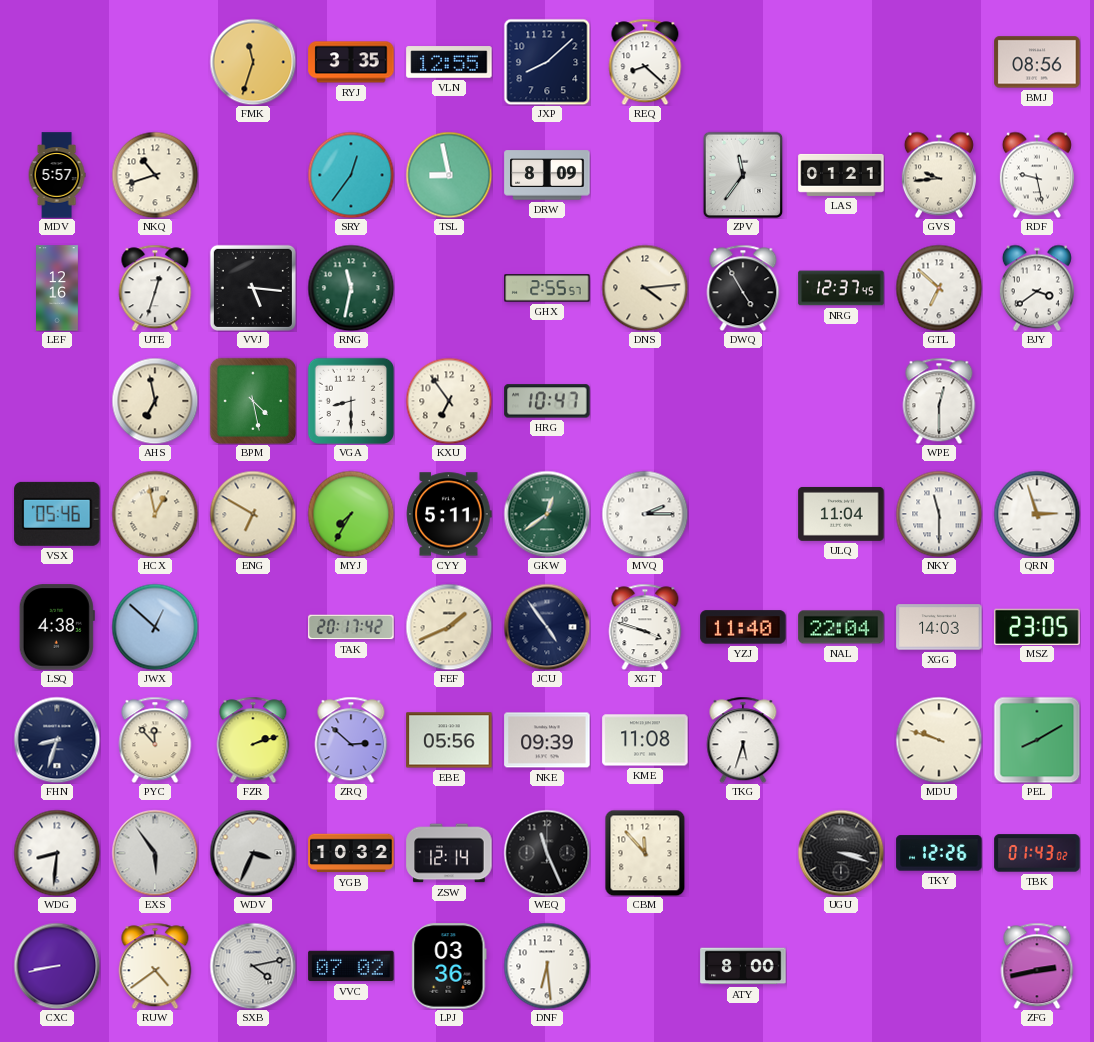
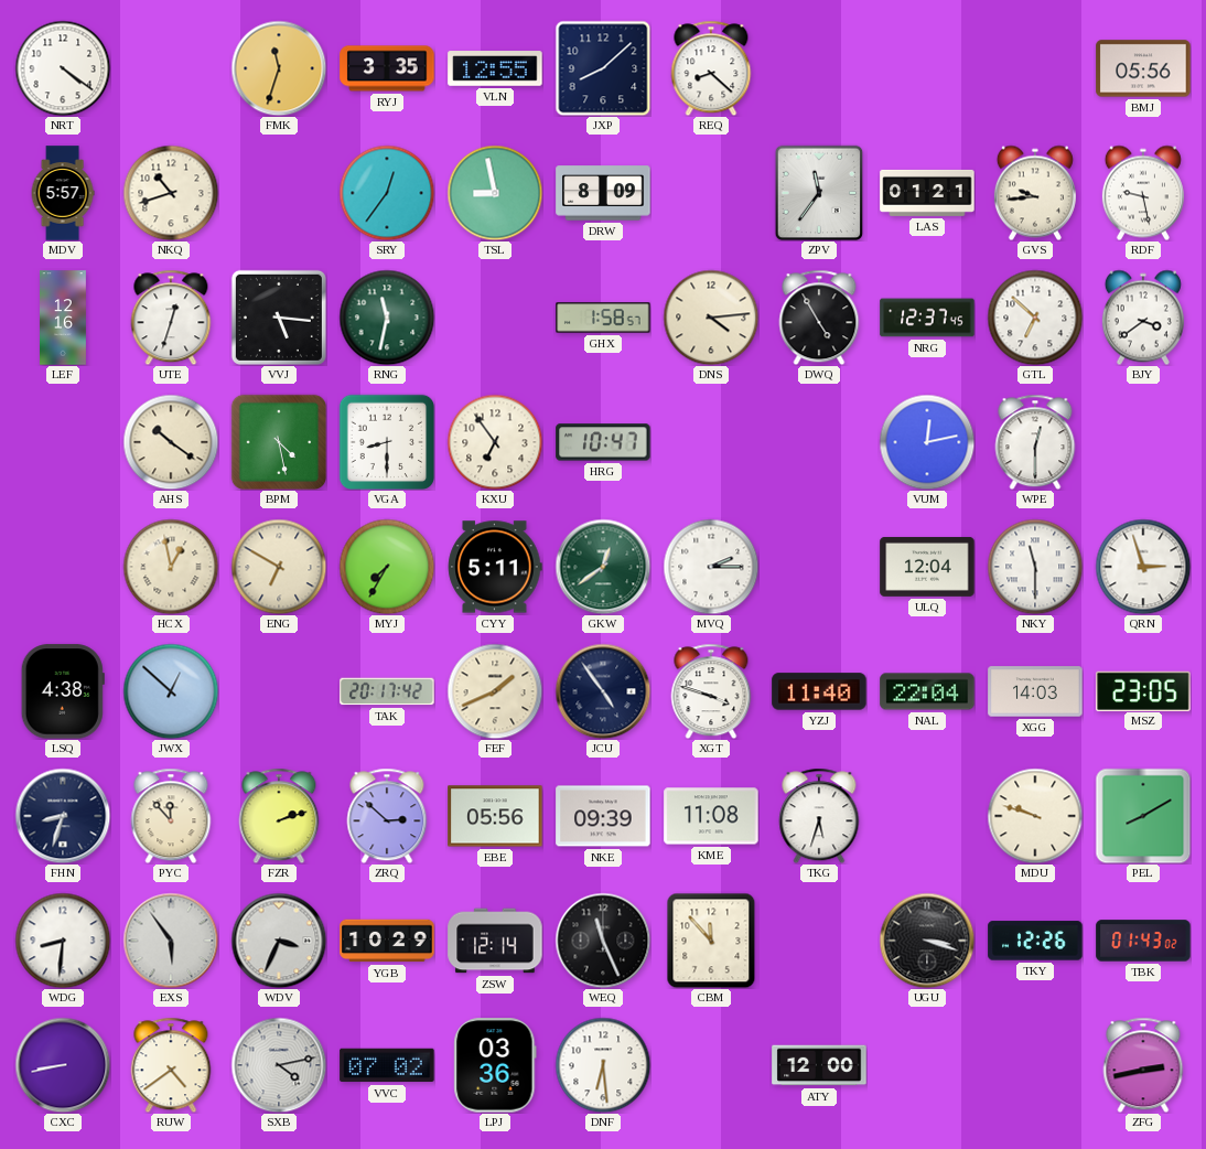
NRT: none -> 4:21
BMJ: 08:56 -> 05:56
GHX: 2:55 -> 1:58
AHS: 6:58 -> 10:21
VUM: none -> 12:13
VSX: 05:46 -> none
ULQ: 11:04 -> 12:04
YGB: 10:32 -> 10:29
ATY: 8:00 -> 12:00
